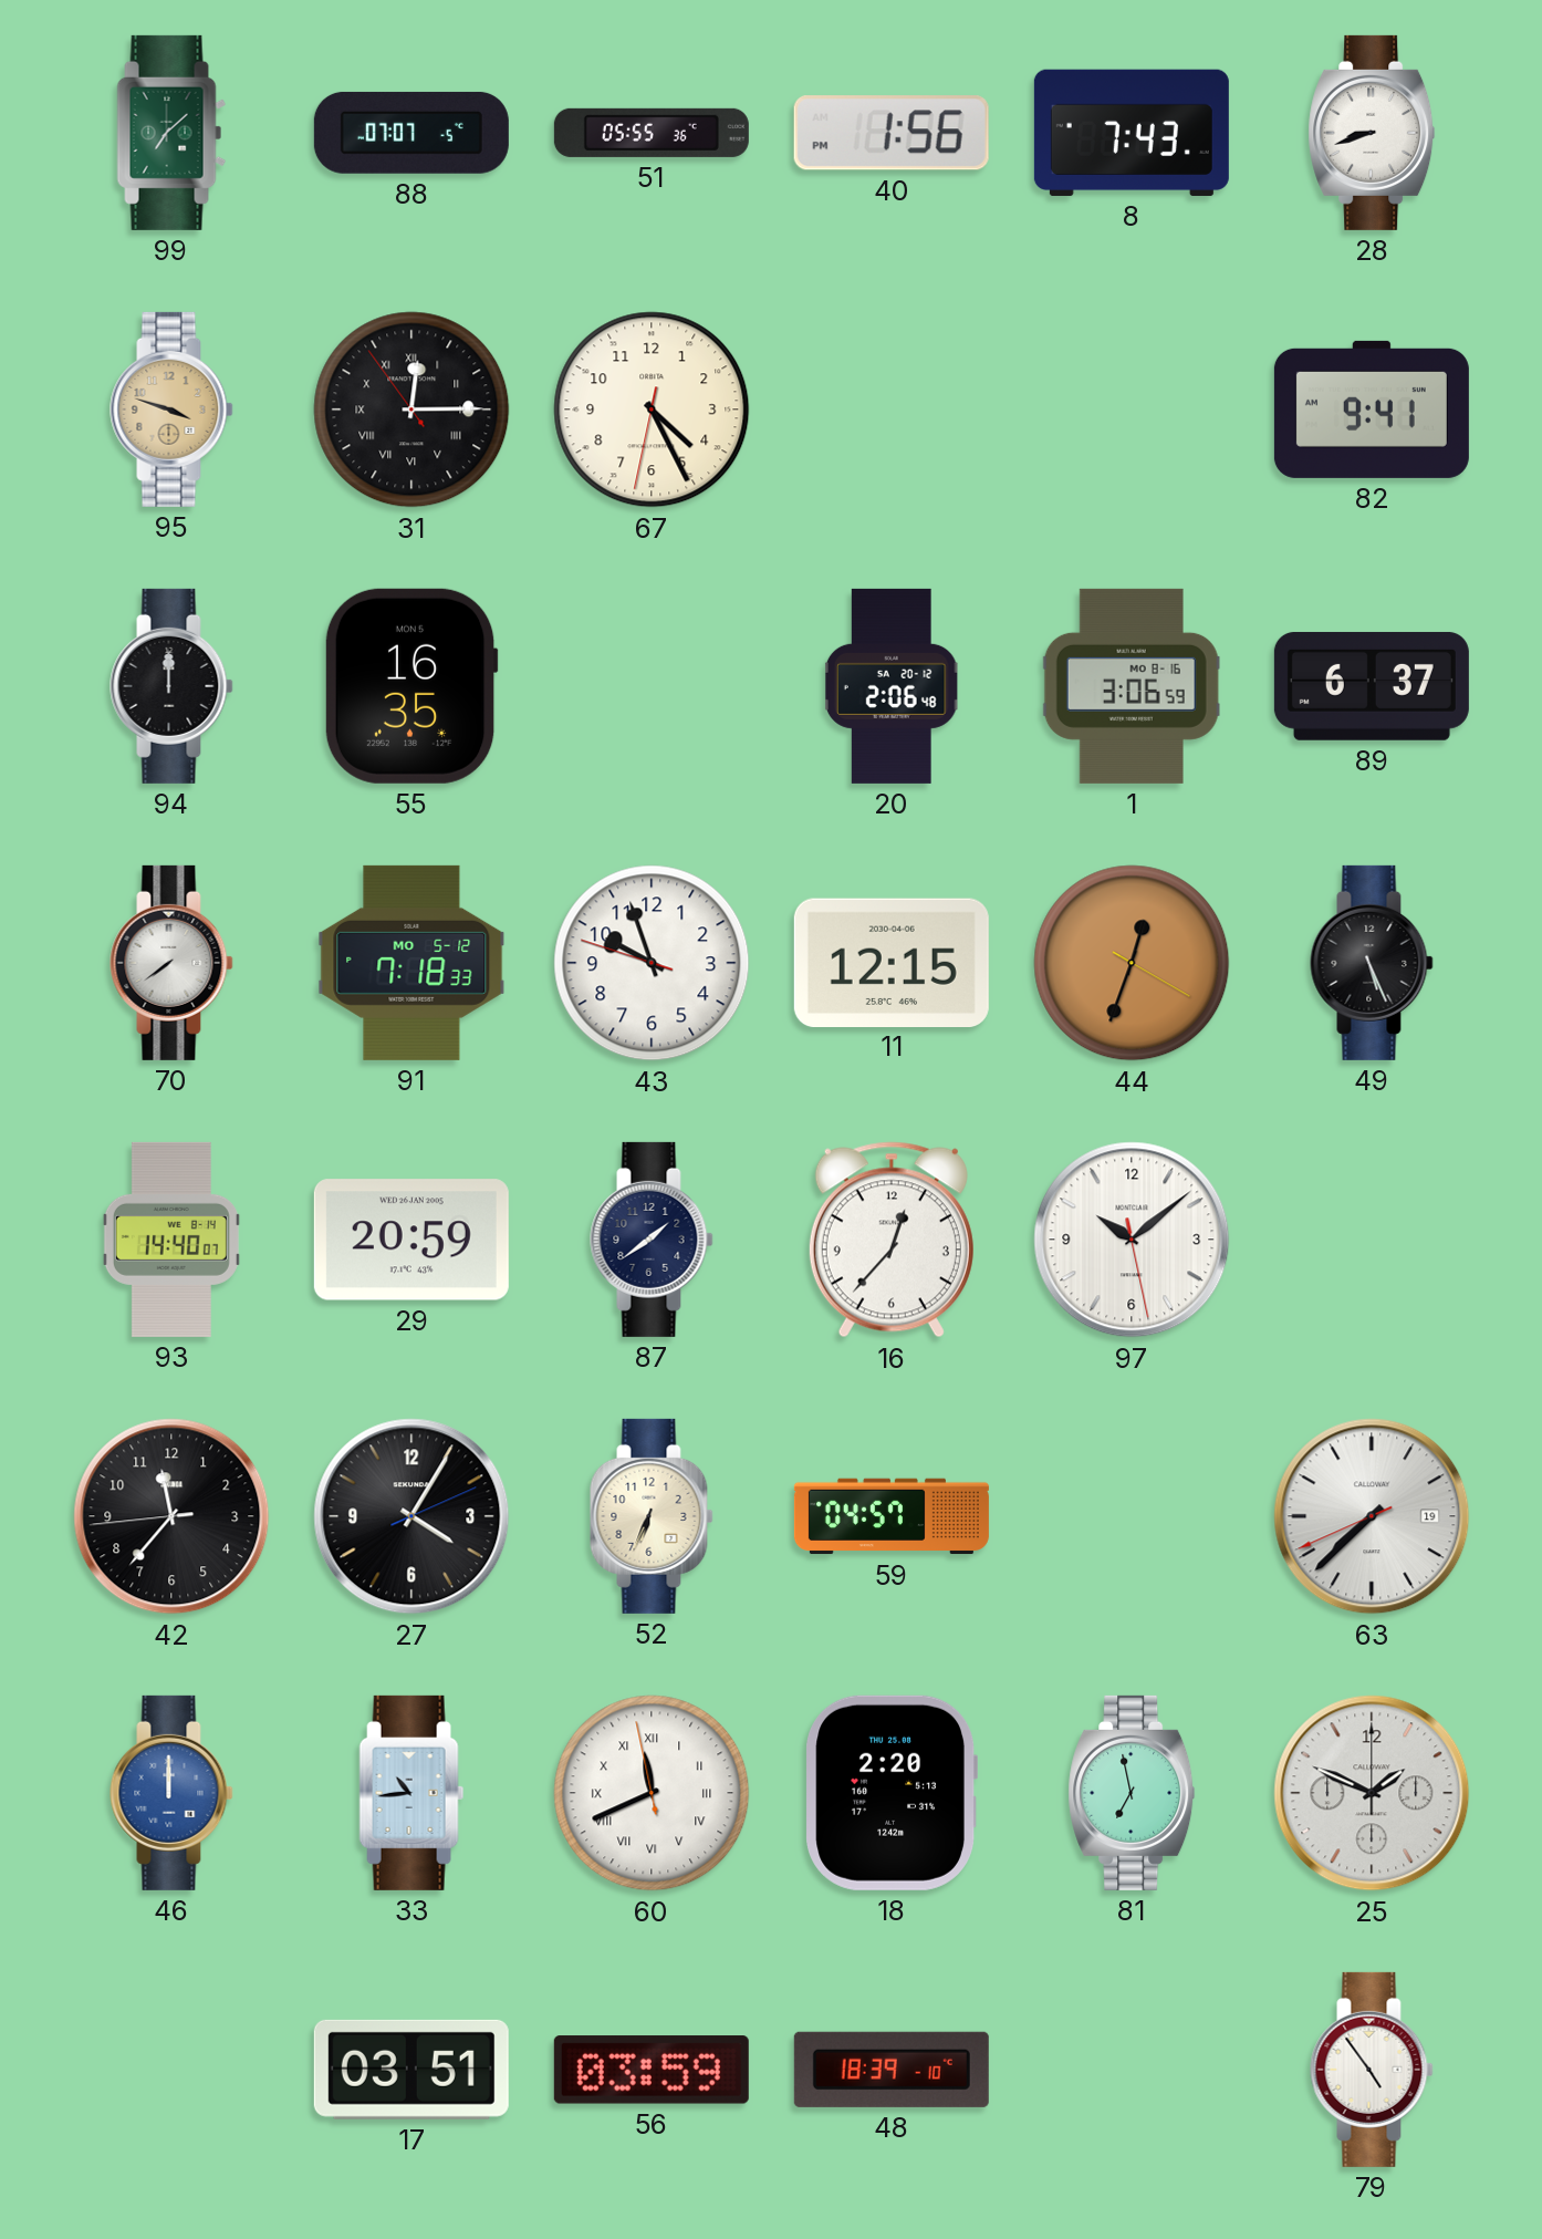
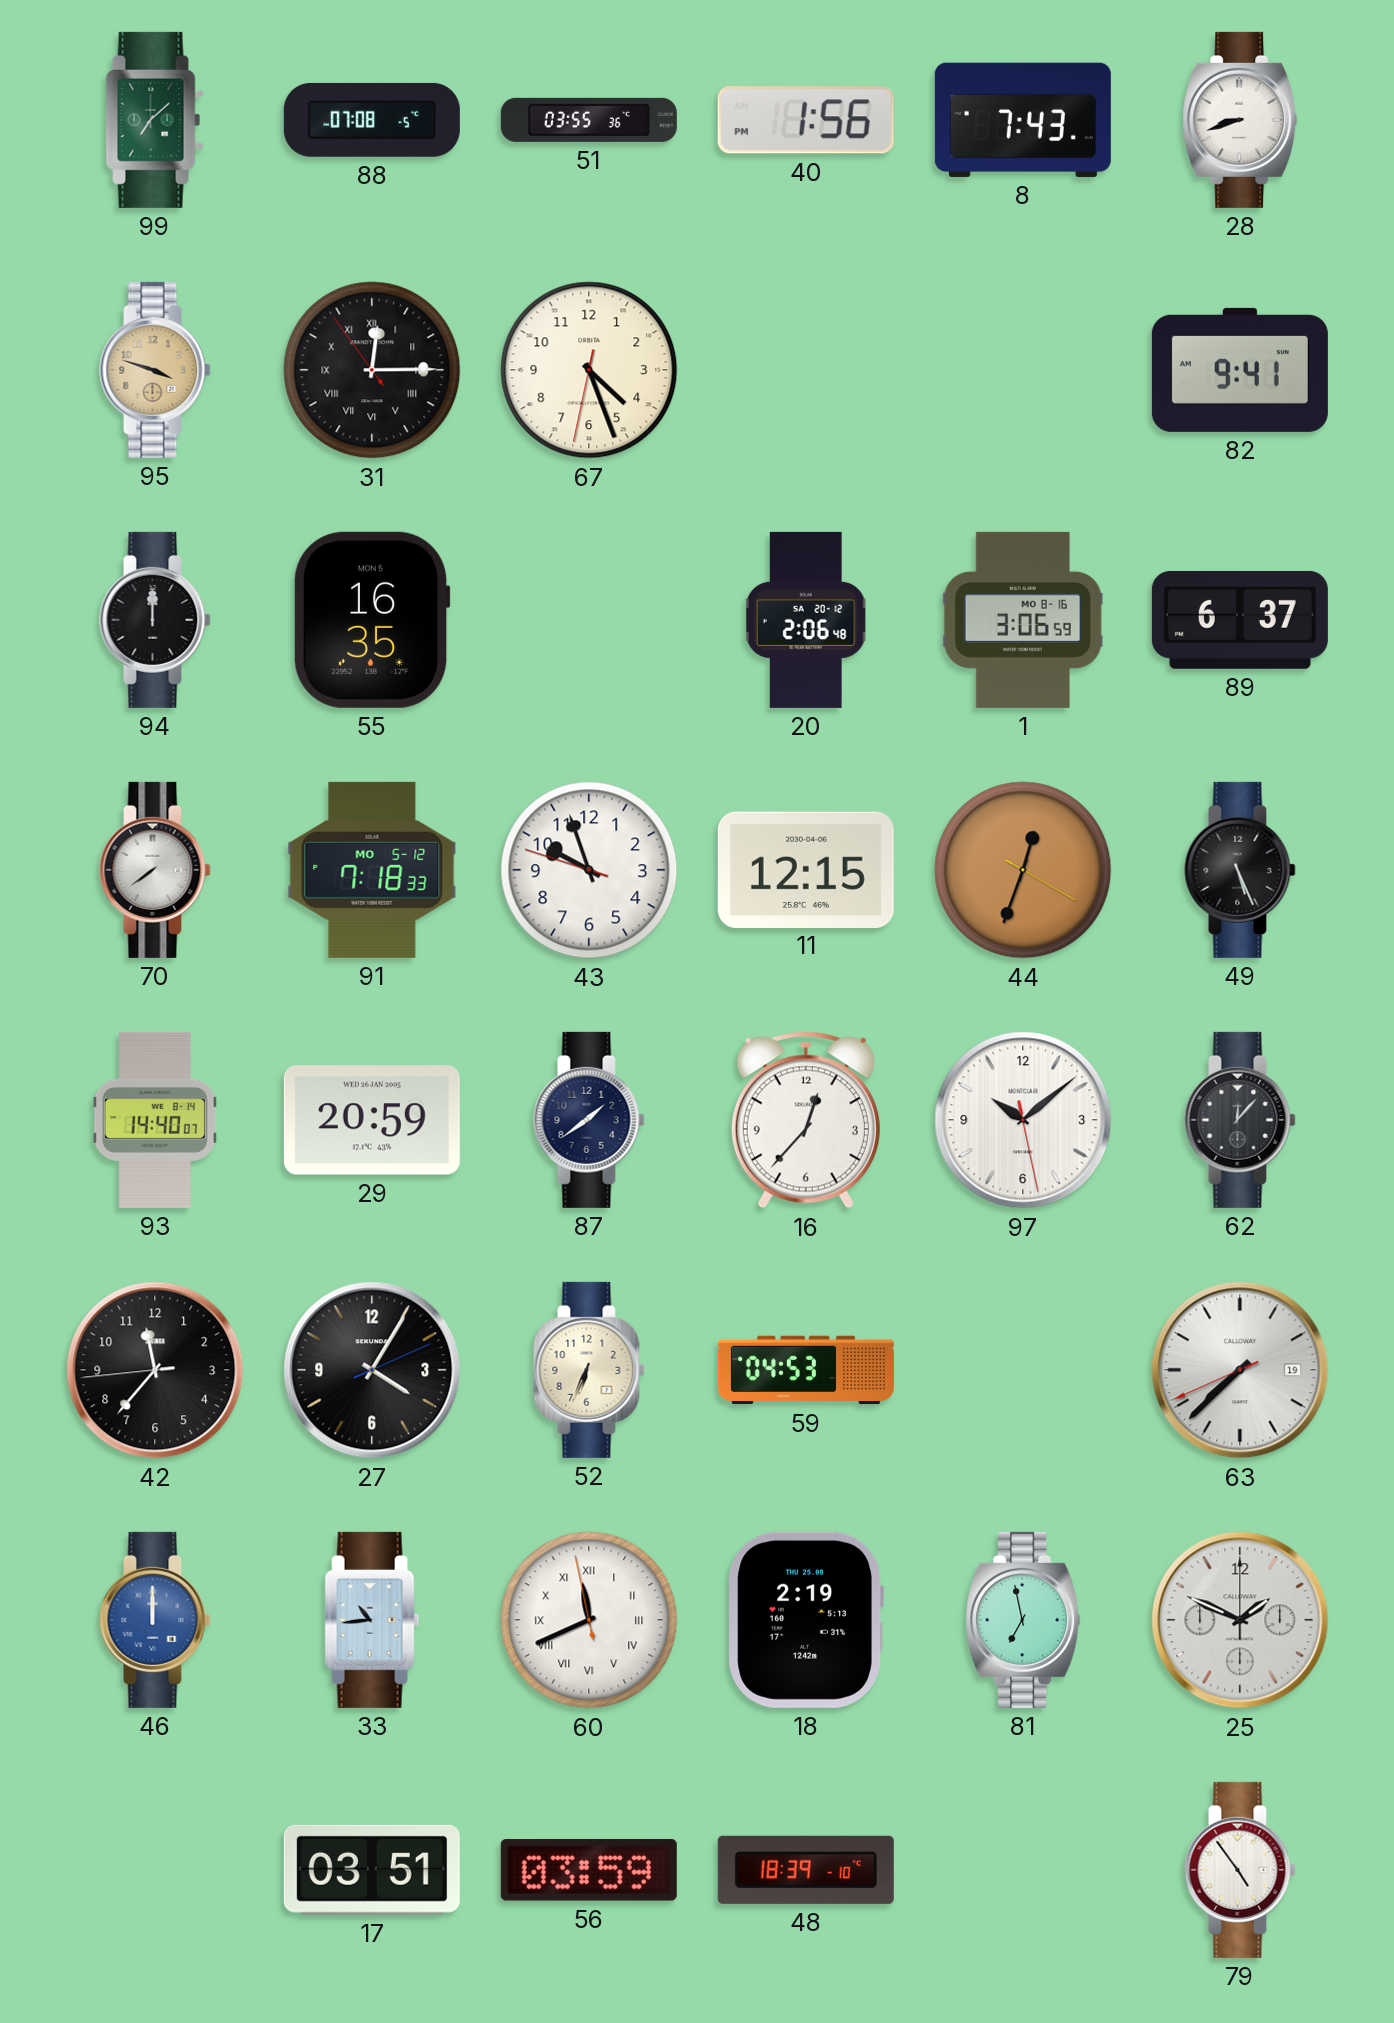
88: 07:07 -> 07:08
51: 05:55 -> 03:55
67: 4:25 -> 4:26
62: none -> 12:07
59: 04:57 -> 04:53
18: 2:20 -> 2:19
